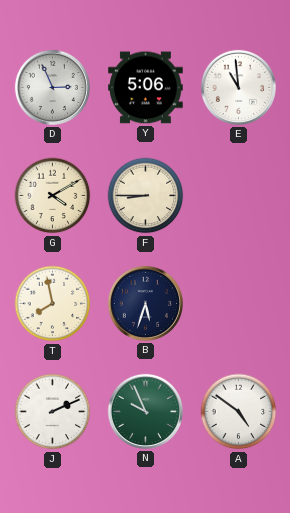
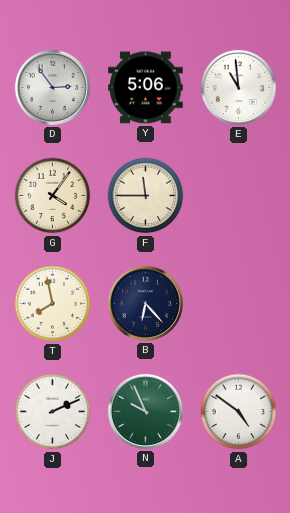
D: 2:56 -> 2:54
G: 4:10 -> 4:06
F: 8:45 -> 11:45
B: 5:33 -> 6:23
